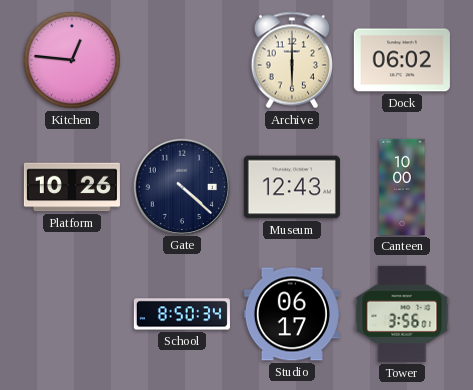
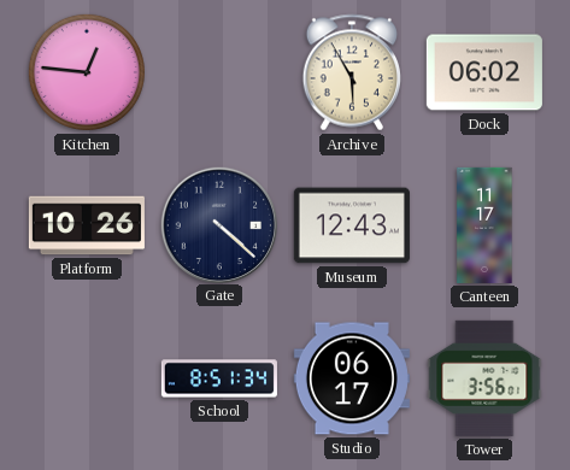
Archive: 6:00 -> 5:55
Canteen: 10:00 -> 11:17
School: 8:50 -> 8:51
